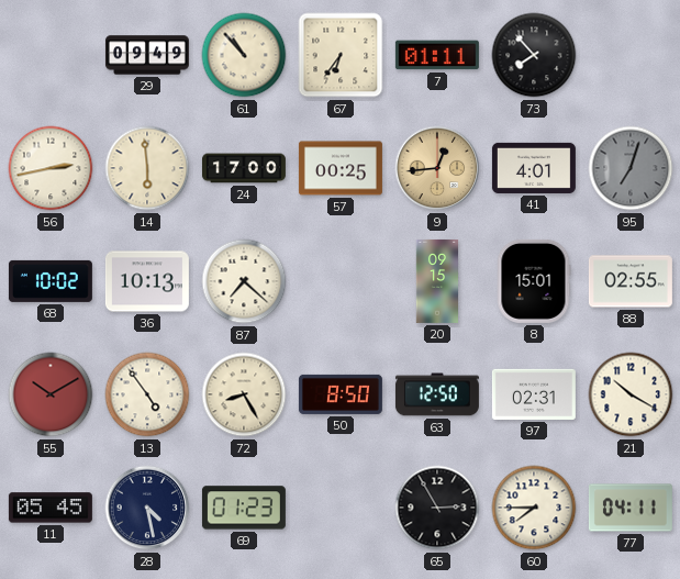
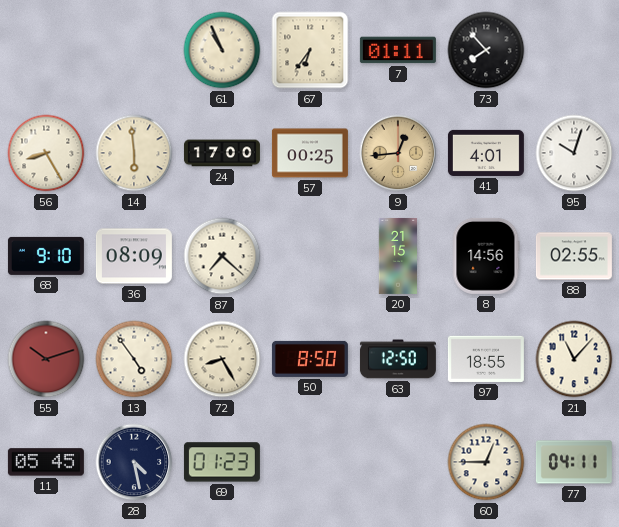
29: 09:49 -> none
61: 10:53 -> 10:56
56: 2:43 -> 8:25
95: 7:03 -> 10:03
95 dial: grey -> white
68: 10:02 -> 9:10
36: 10:13 -> 08:09
20: 09:15 -> 21:15
8: 15:01 -> 14:56
55: 10:10 -> 10:12
97: 02:31 -> 18:55
21: 10:20 -> 11:07
65: 2:55 -> none
60: 7:45 -> 12:45
